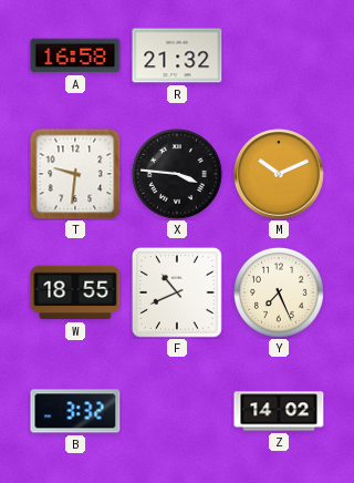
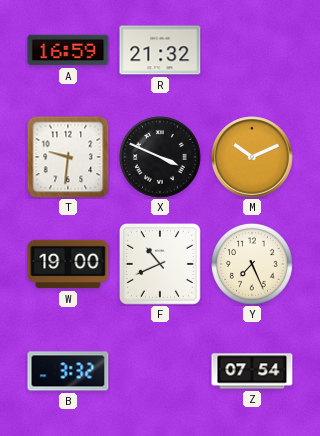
A: 16:58 -> 16:59
X: 3:46 -> 3:49
W: 18:55 -> 19:00
Z: 14:02 -> 07:54
